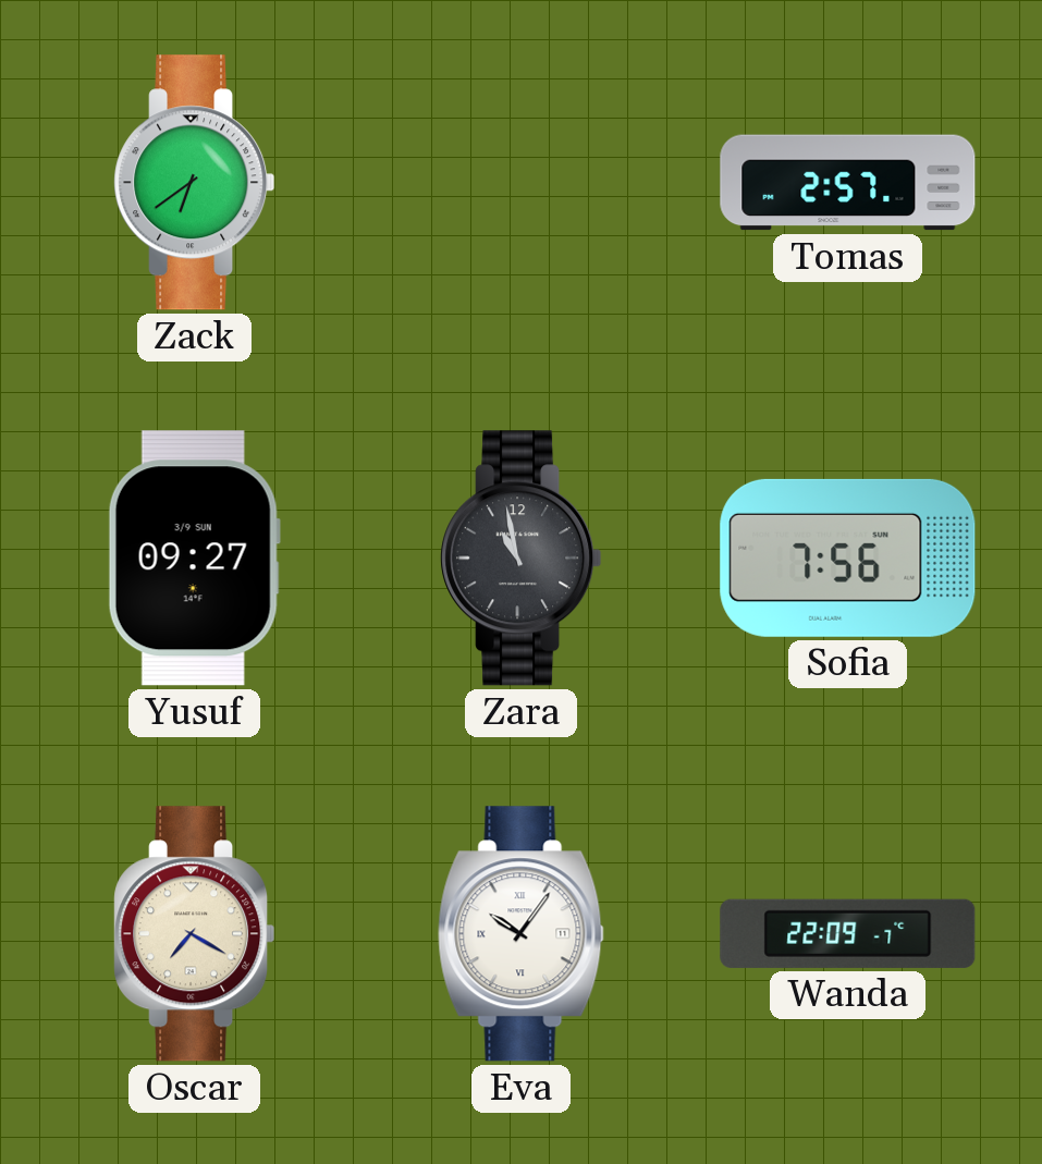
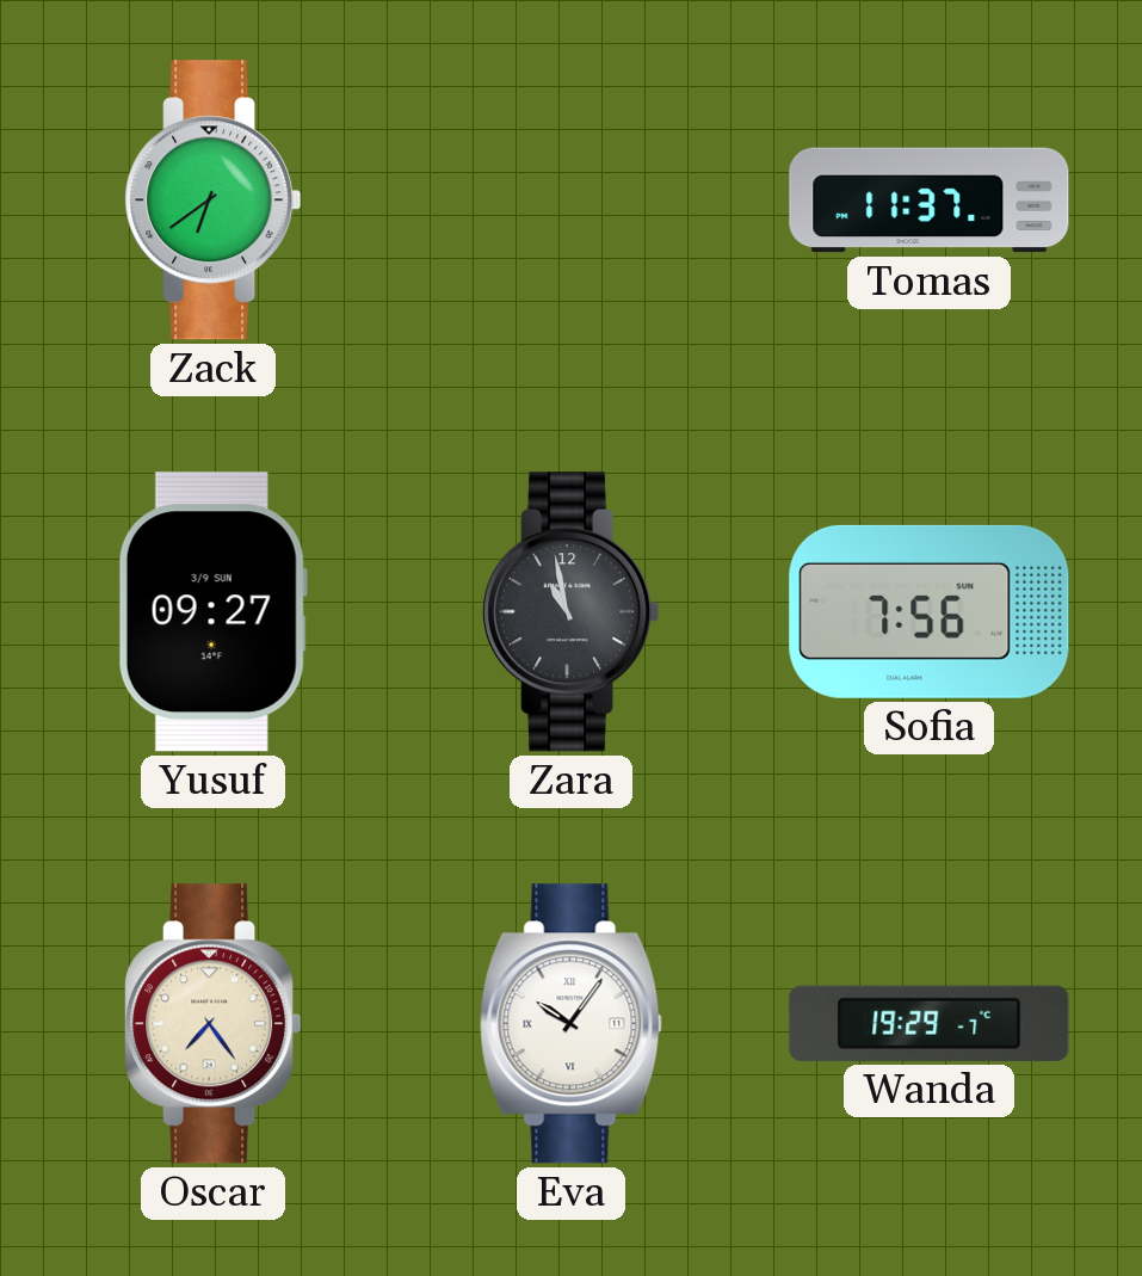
Tomas: 2:57 -> 11:37
Oscar: 7:20 -> 7:24
Wanda: 22:09 -> 19:29
